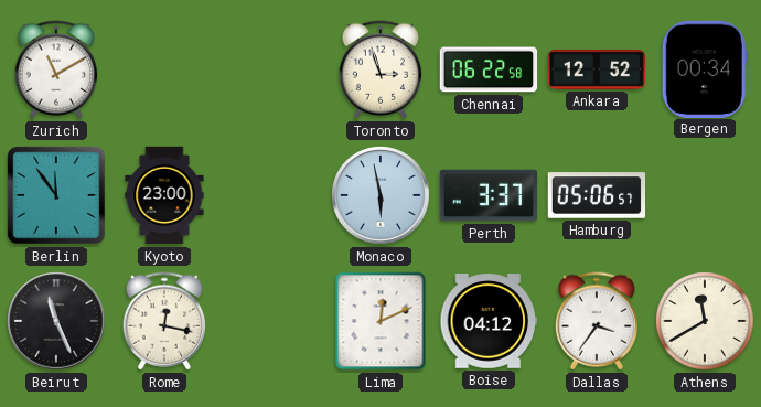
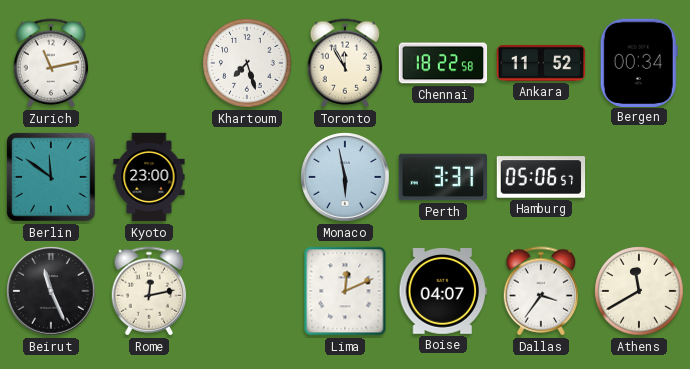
Zurich: 11:10 -> 11:13
Khartoum: none -> 7:27
Toronto: 2:57 -> 11:55
Chennai: 06:22 -> 18:22
Ankara: 12:52 -> 11:52
Berlin: 11:54 -> 11:51
Rome: 12:17 -> 12:13
Boise: 04:12 -> 04:07
